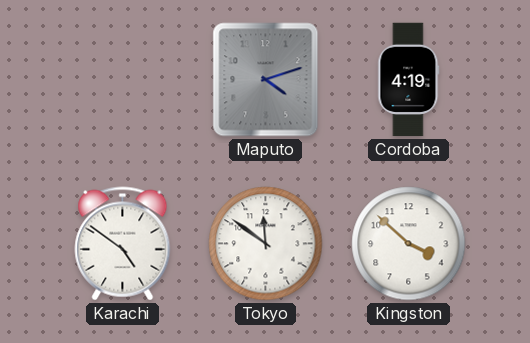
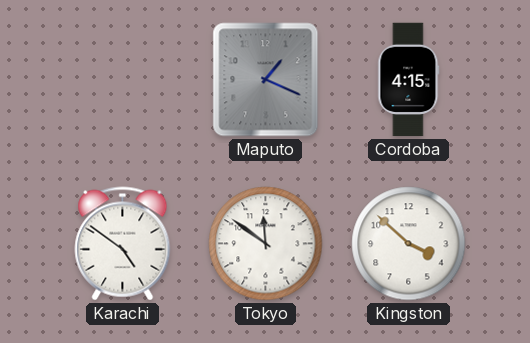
Maputo: 4:12 -> 1:19
Cordoba: 4:19 -> 4:15
